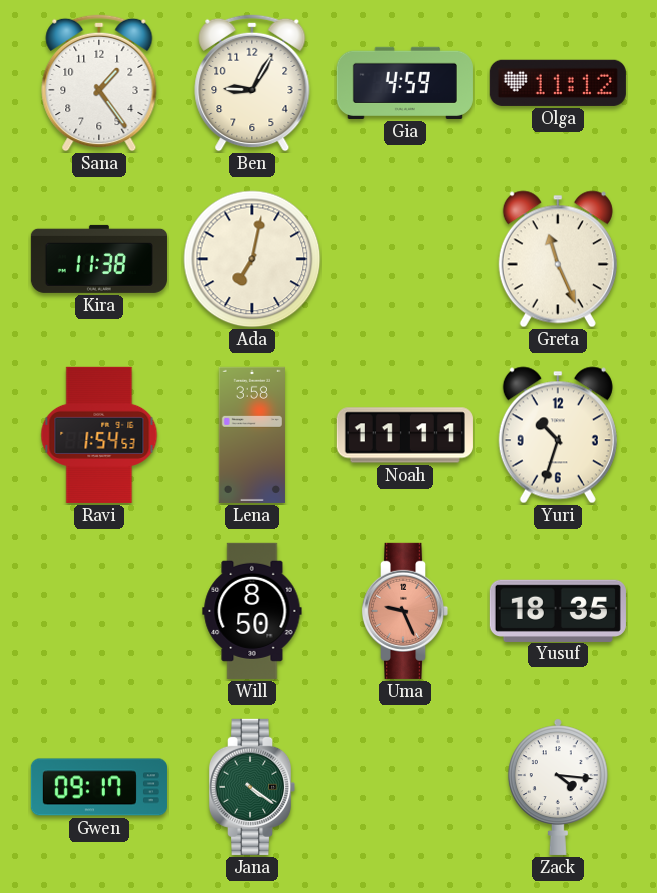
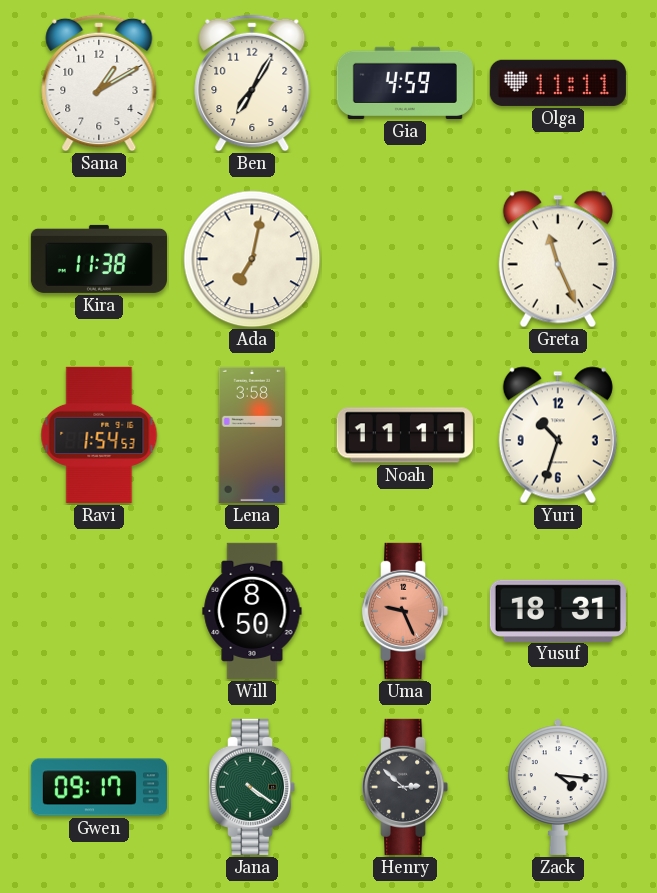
Sana: 1:24 -> 1:10
Ben: 9:05 -> 7:05
Olga: 11:12 -> 11:11
Yusuf: 18:35 -> 18:31
Henry: none -> 2:52
